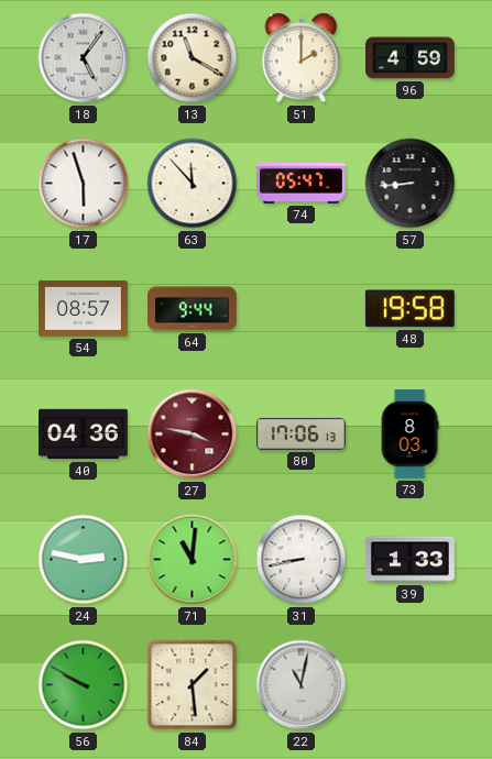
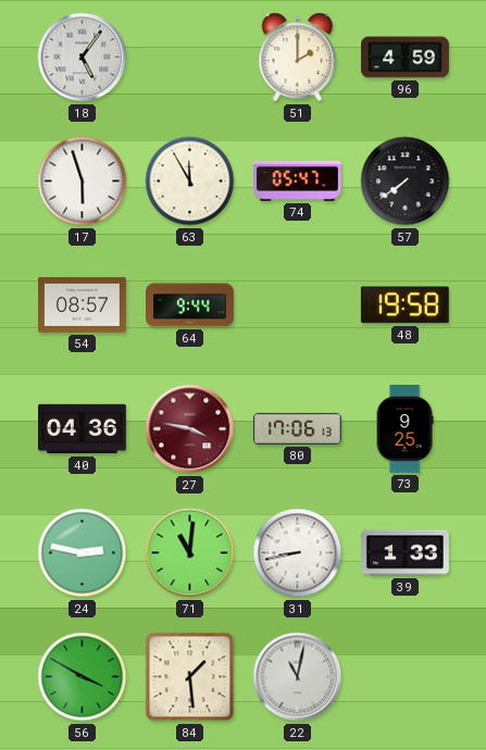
13: 11:20 -> none
63: 11:53 -> 11:55
57: 8:44 -> 7:39
73: 8:03 -> 9:25
56: 9:50 -> 3:50
